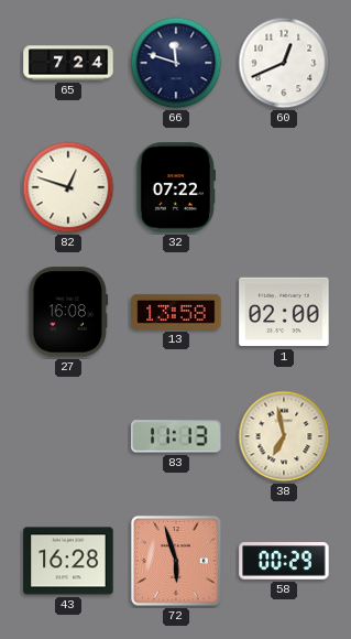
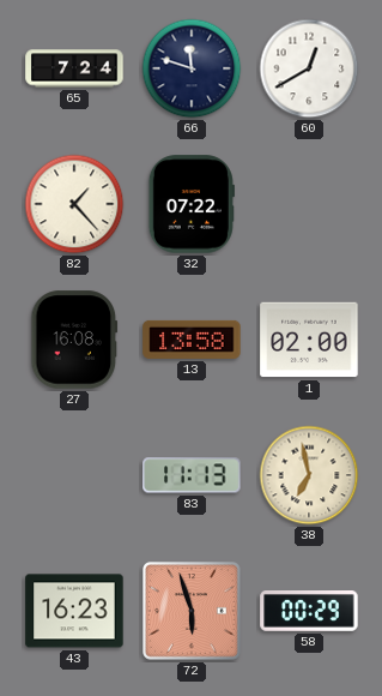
60: 12:41 -> 12:40
82: 12:48 -> 1:23
43: 16:28 -> 16:23
